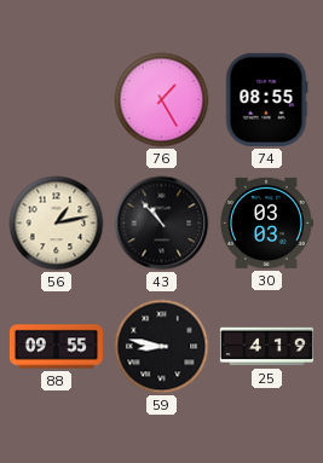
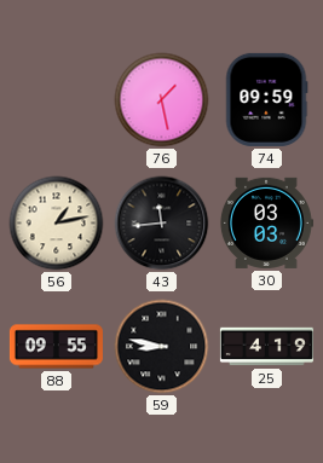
76: 1:25 -> 1:28
74: 08:55 -> 09:59
43: 10:53 -> 11:44
